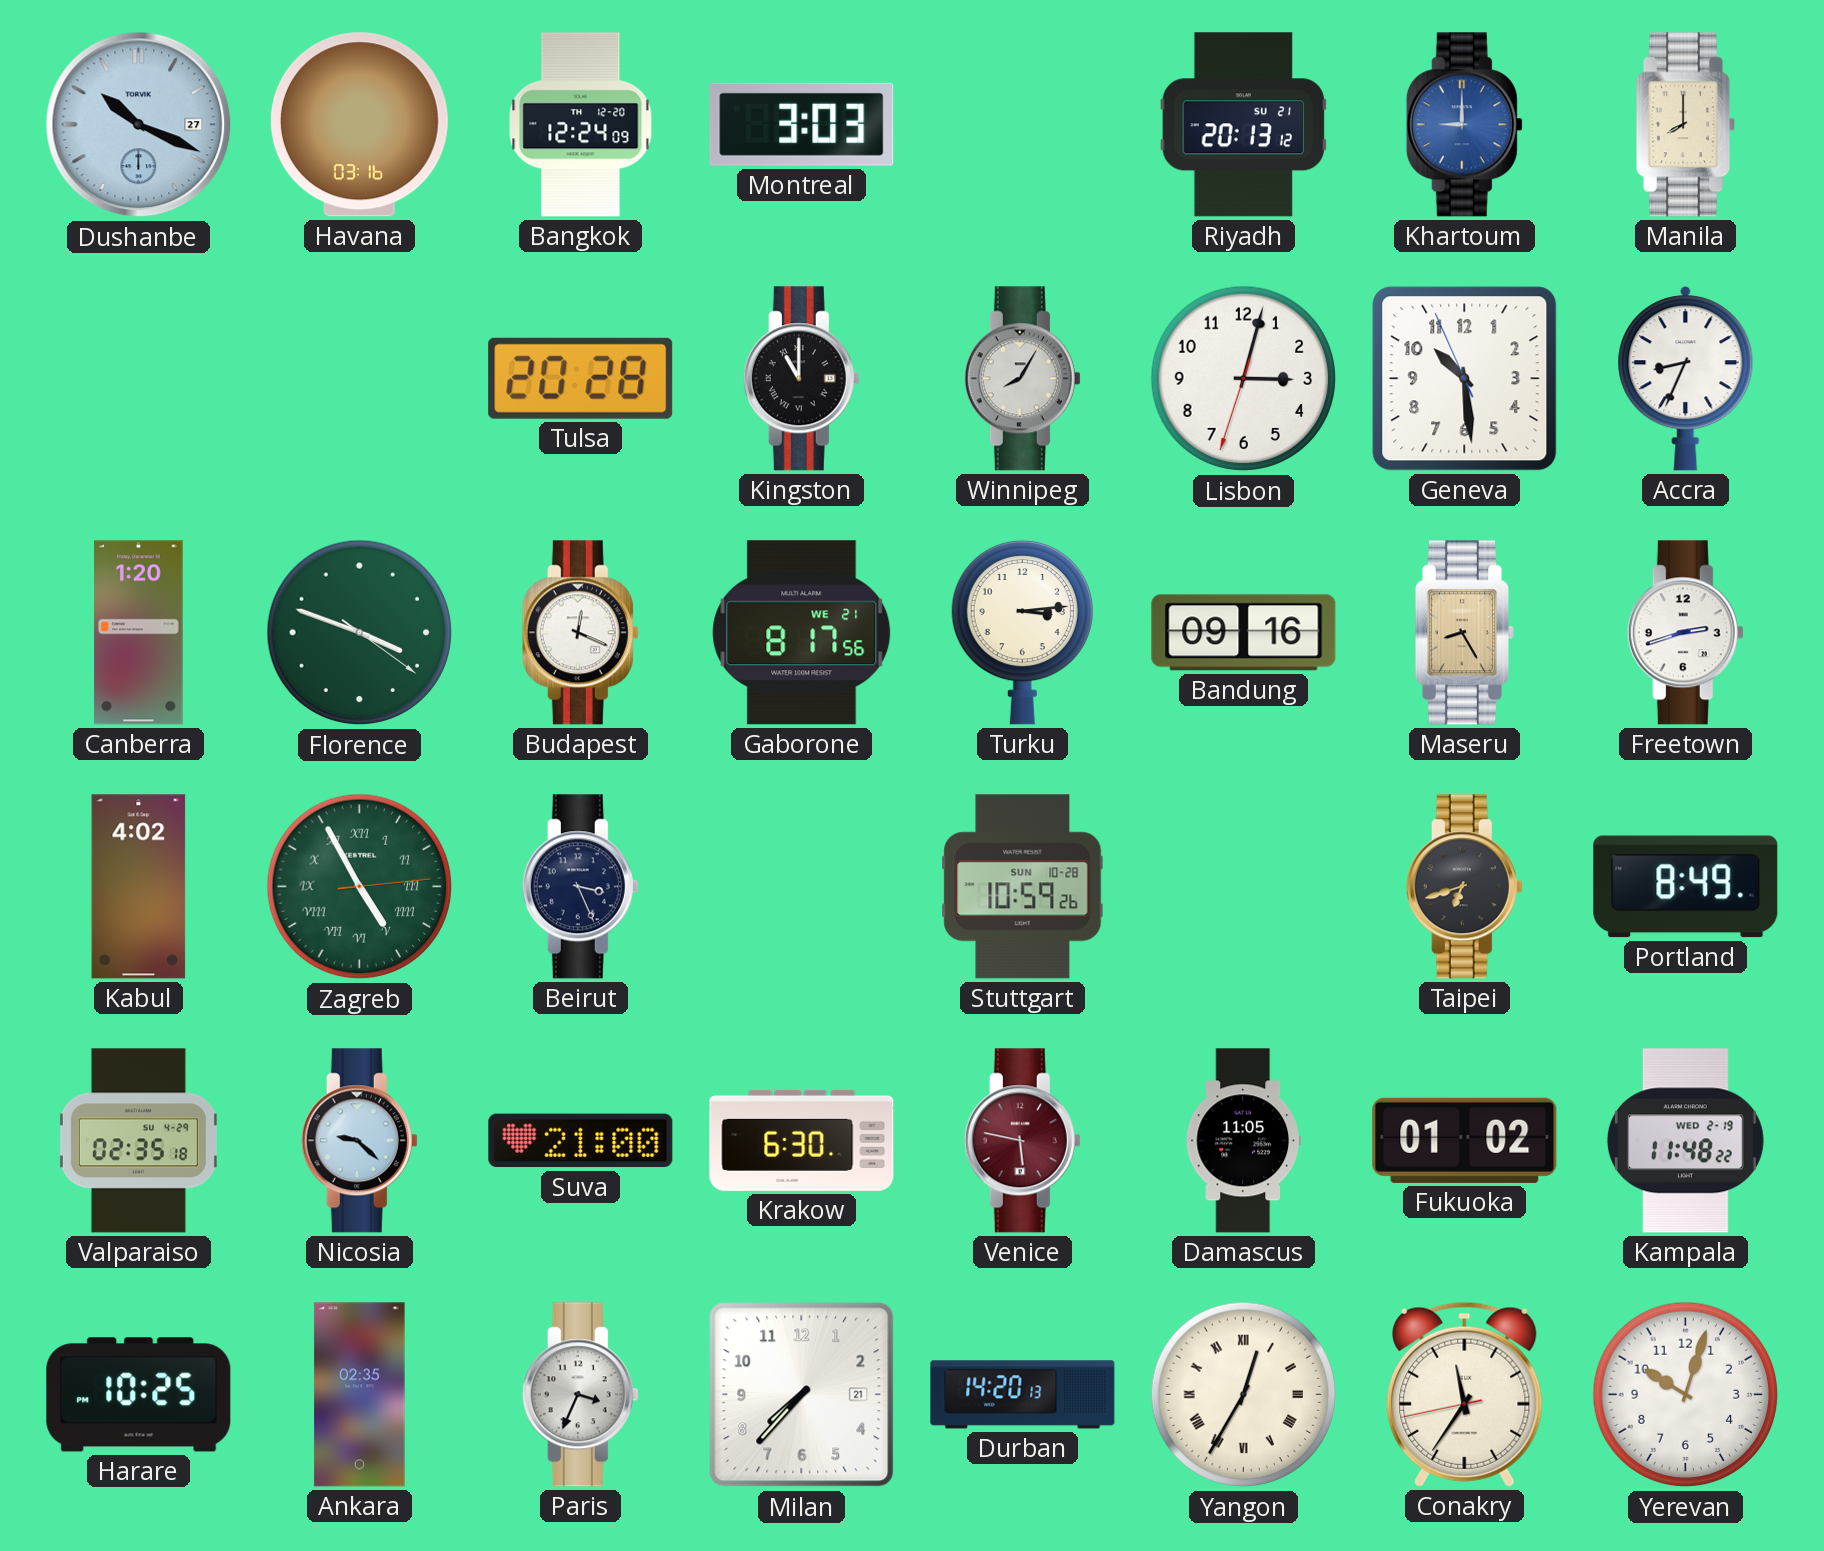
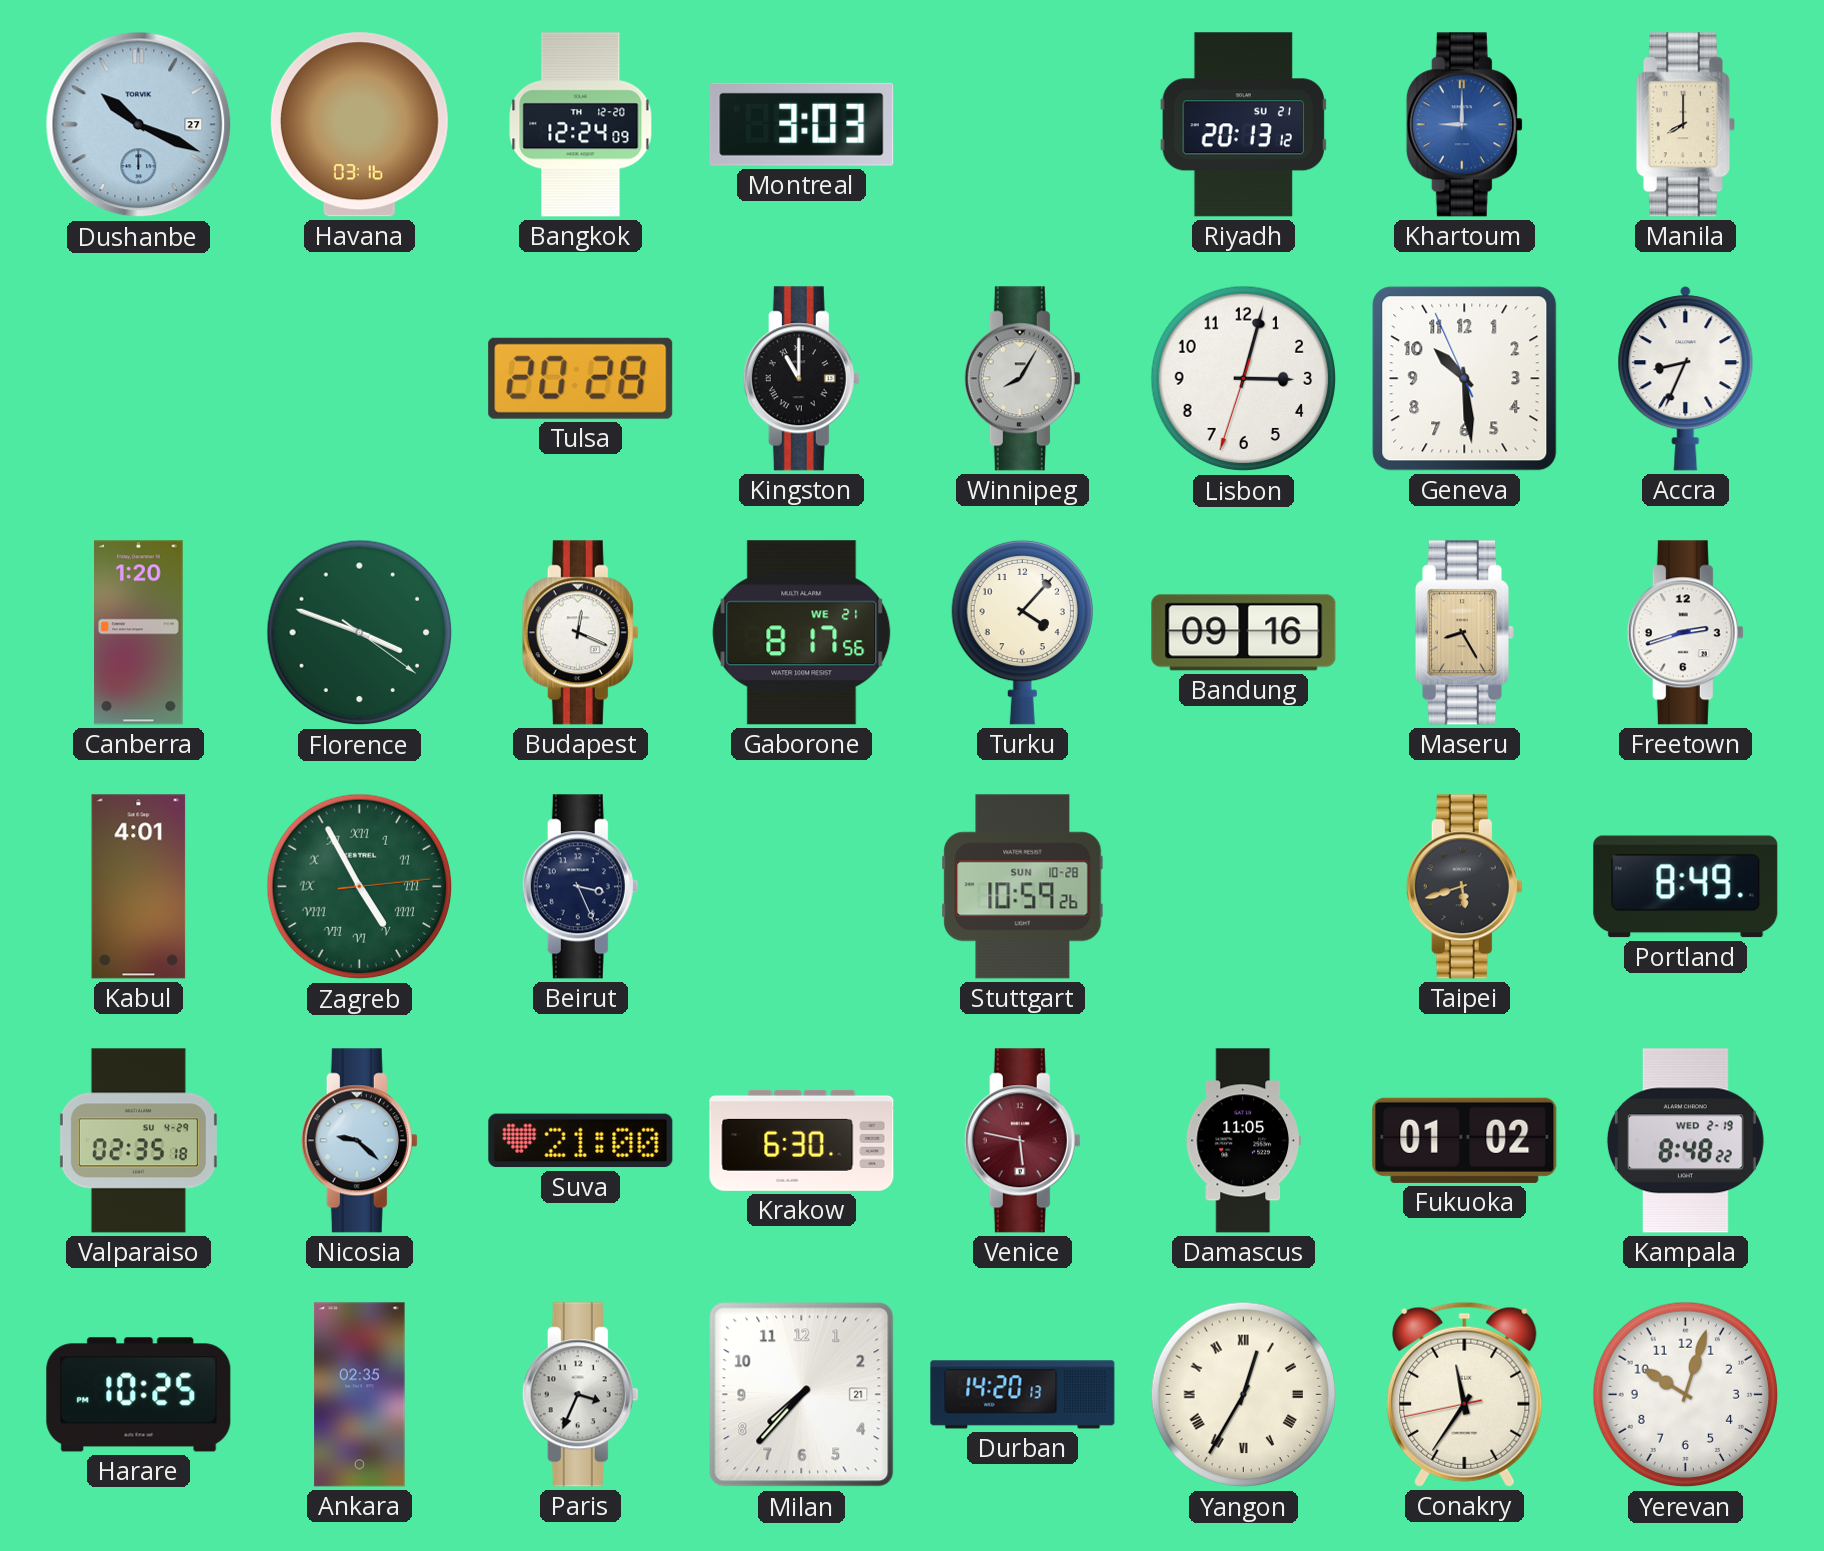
Turku: 3:14 -> 4:07
Kabul: 4:02 -> 4:01
Taipei: 6:42 -> 5:42
Kampala: 11:48 -> 8:48
